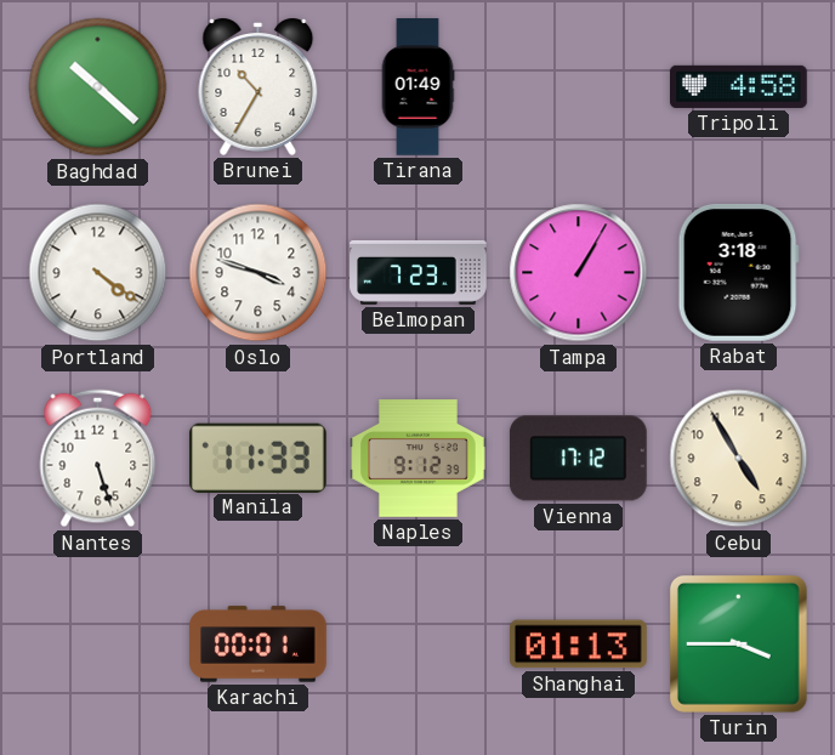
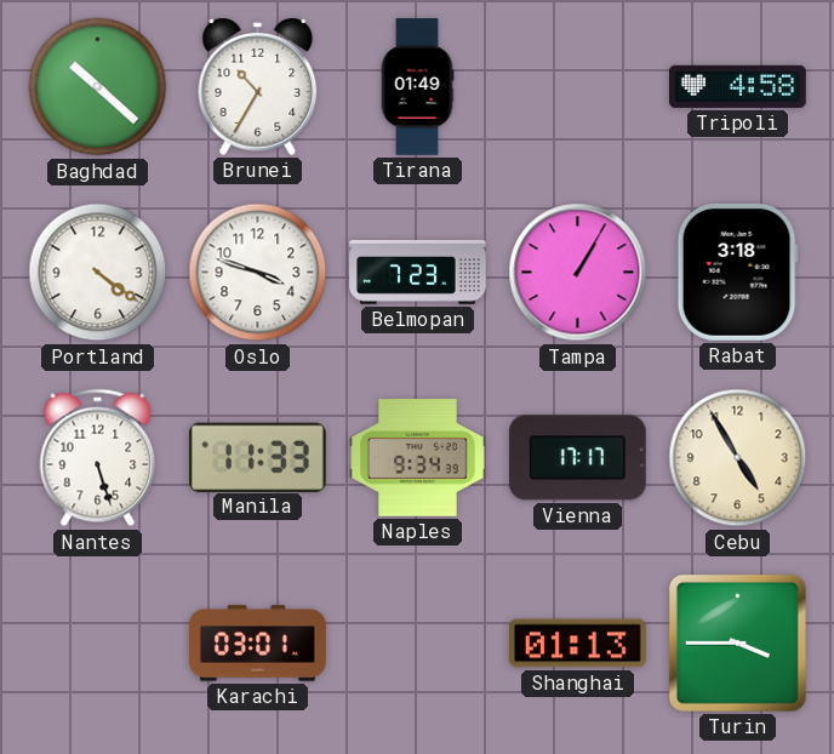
Naples: 9:12 -> 9:34
Vienna: 17:12 -> 17:17
Karachi: 00:01 -> 03:01
